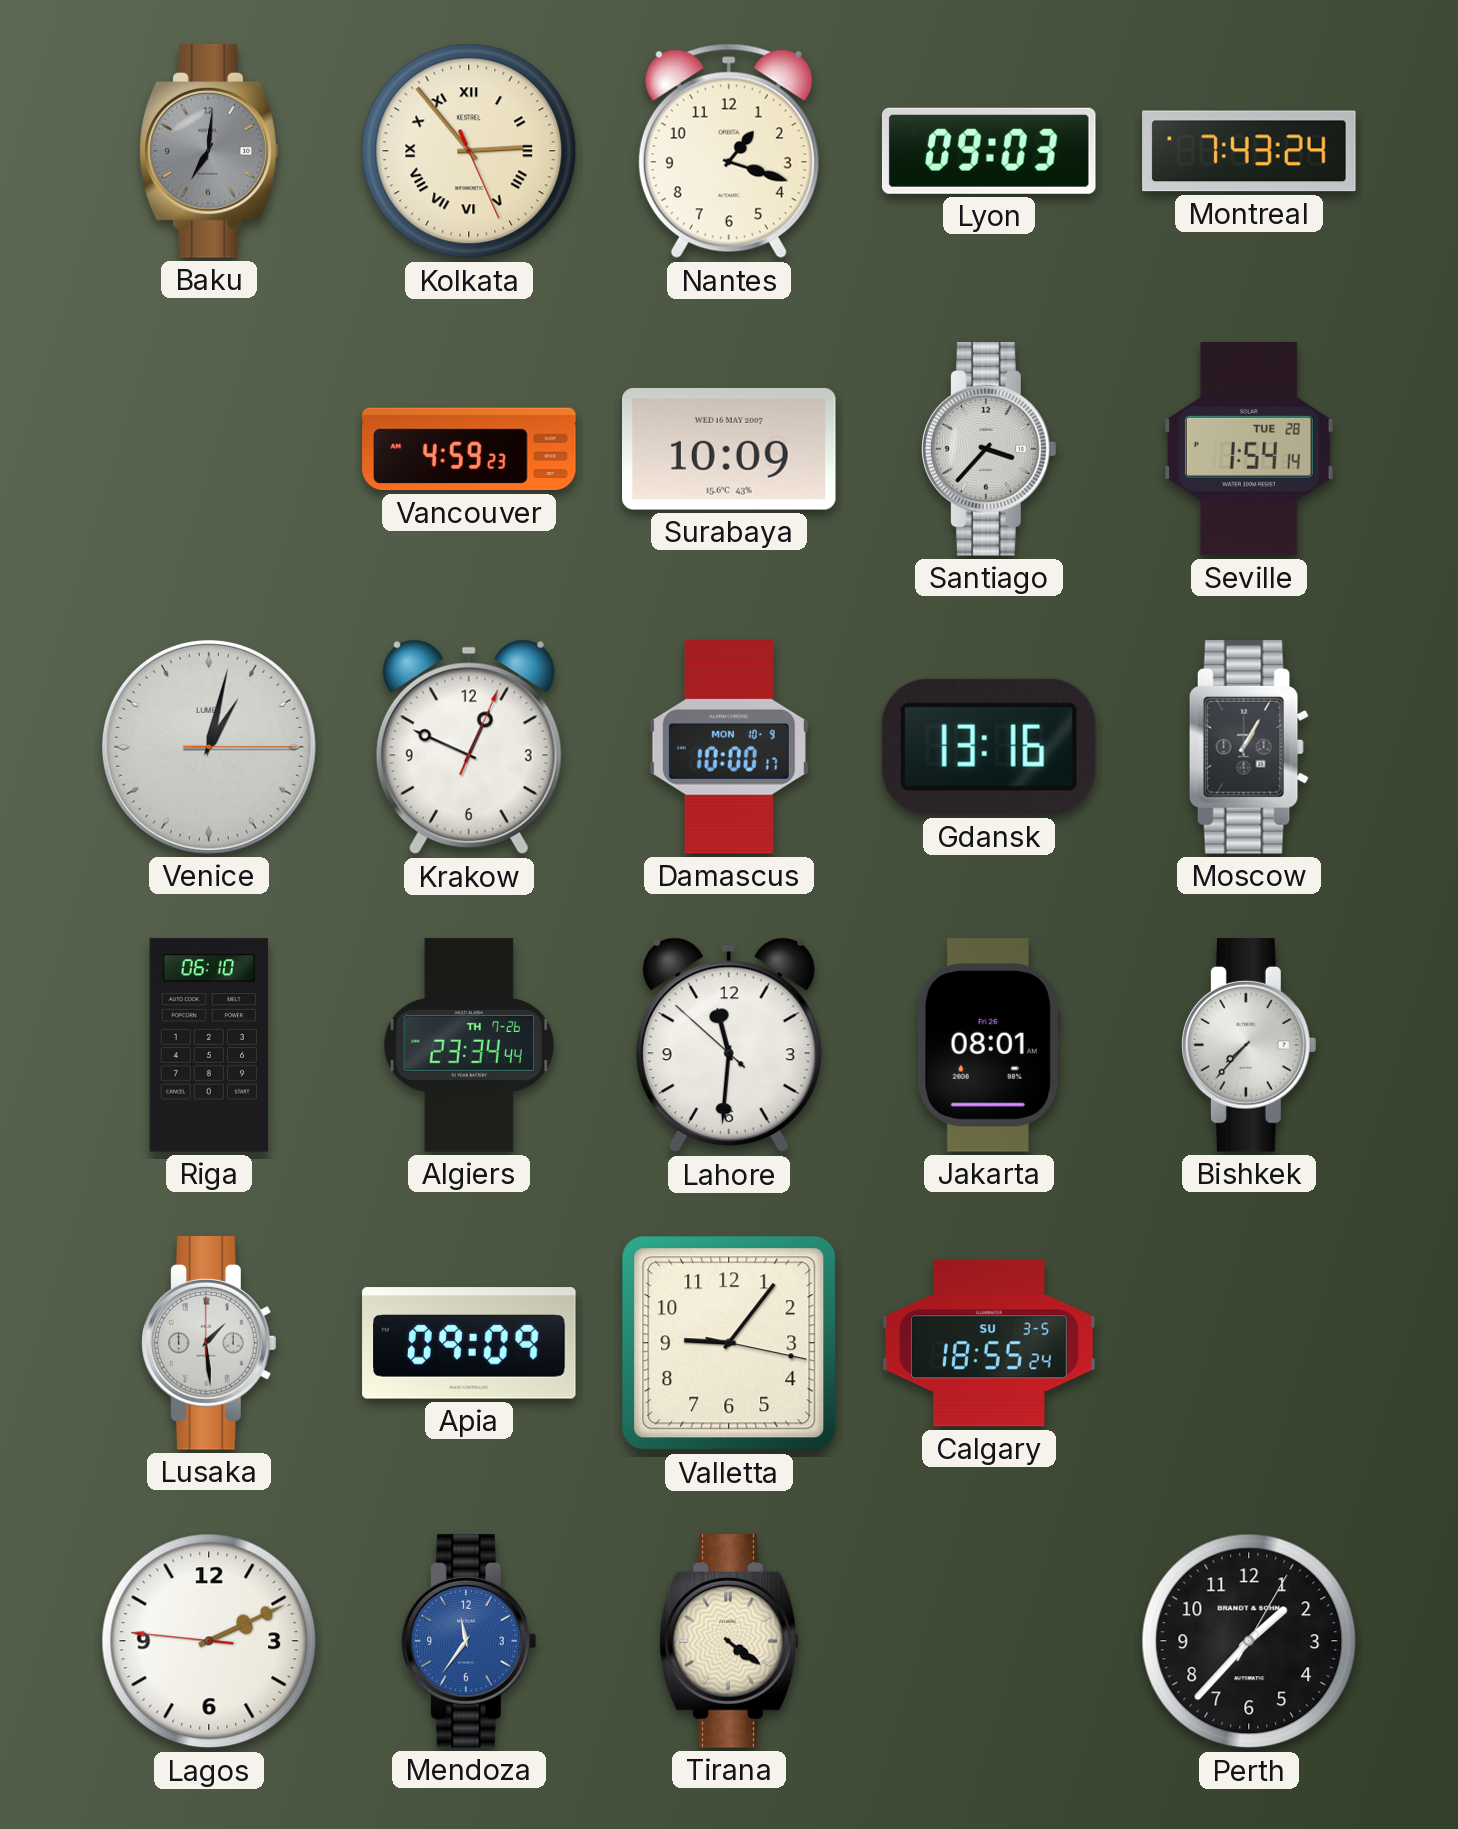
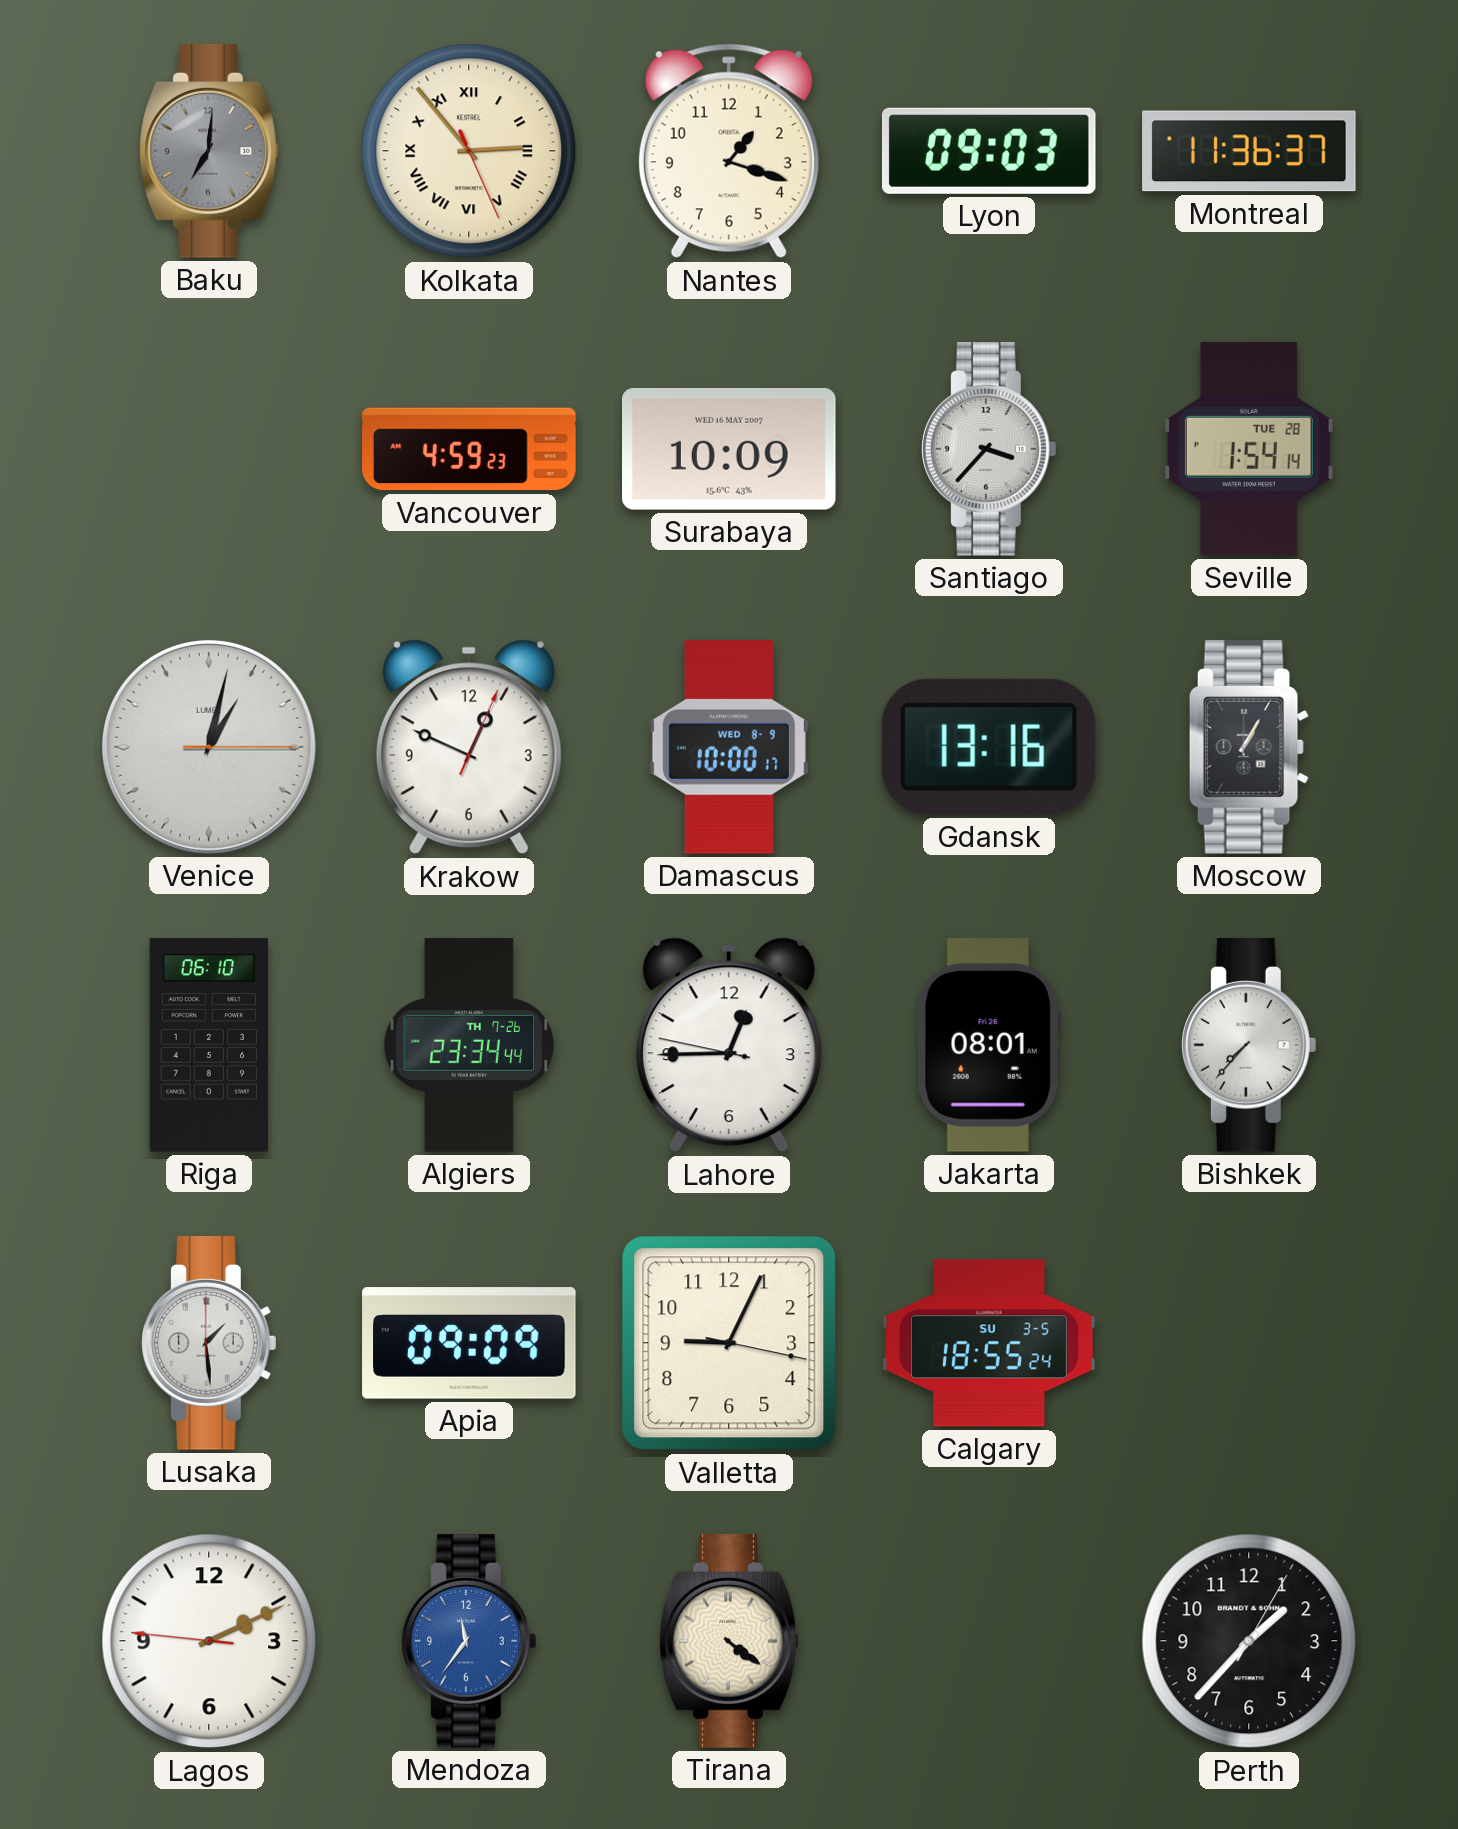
Montreal: 7:43 -> 11:36
Damascus date: MON 10-9 -> WED 8-9
Lahore: 11:30 -> 12:44
Valletta: 9:06 -> 9:04
